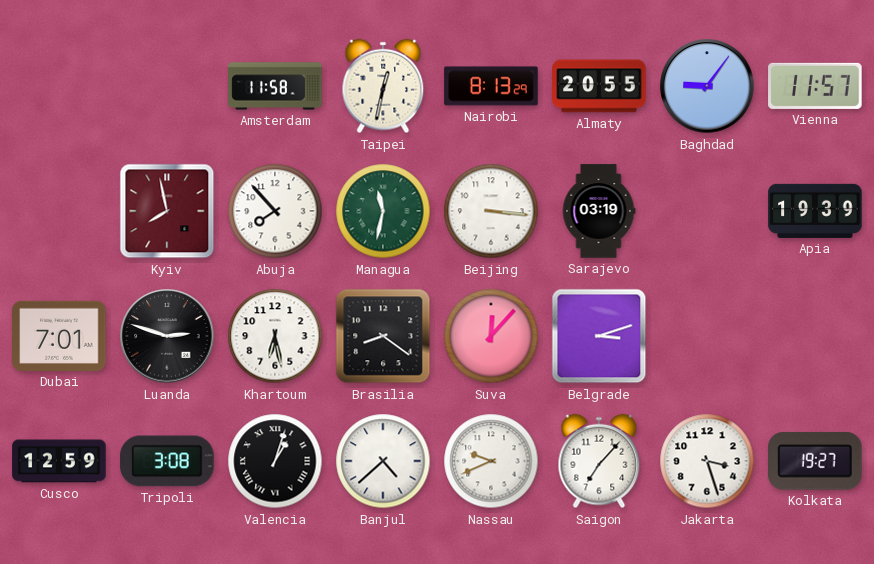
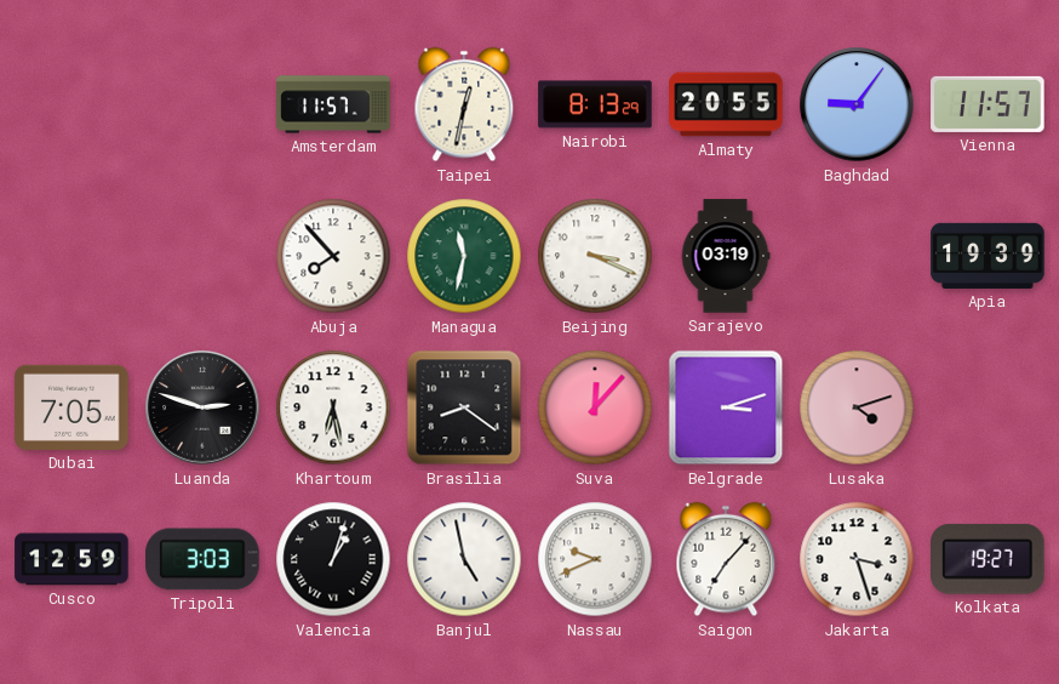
Amsterdam: 11:58 -> 11:57
Kyiv: 7:58 -> none
Beijing: 3:16 -> 3:19
Dubai: 7:01 -> 7:05
Lusaka: none -> 4:12
Tripoli: 3:08 -> 3:03
Banjul: 4:38 -> 4:58
